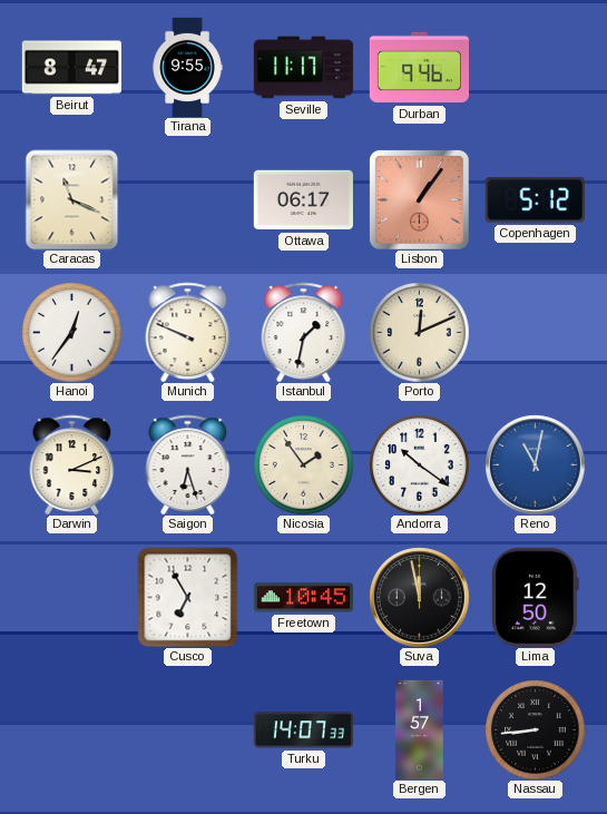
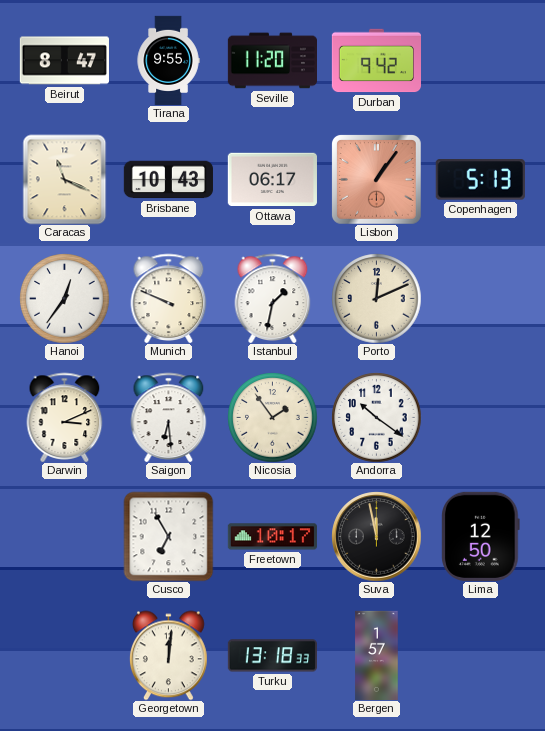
Seville: 11:17 -> 11:20
Durban: 9:46 -> 9:42
Brisbane: none -> 10:43
Copenhagen: 5:12 -> 5:13
Saigon: 6:27 -> 6:29
Reno: 11:02 -> none
Freetown: 10:45 -> 10:17
Georgetown: none -> 12:01
Turku: 14:07 -> 13:18
Nassau: 8:44 -> none
